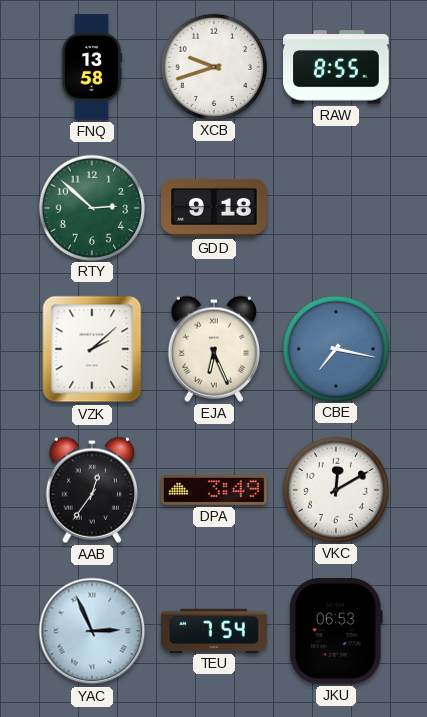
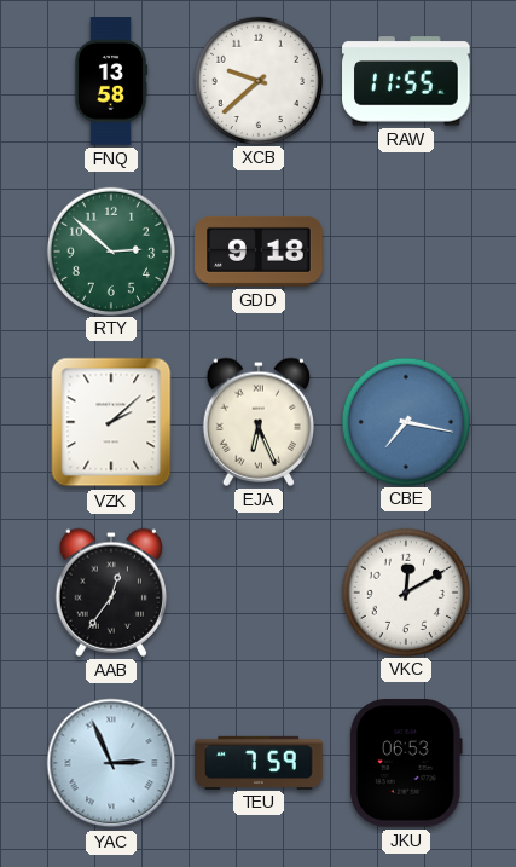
XCB: 9:42 -> 9:38
RAW: 8:55 -> 11:55
DPA: 3:49 -> none
TEU: 7:54 -> 7:59
